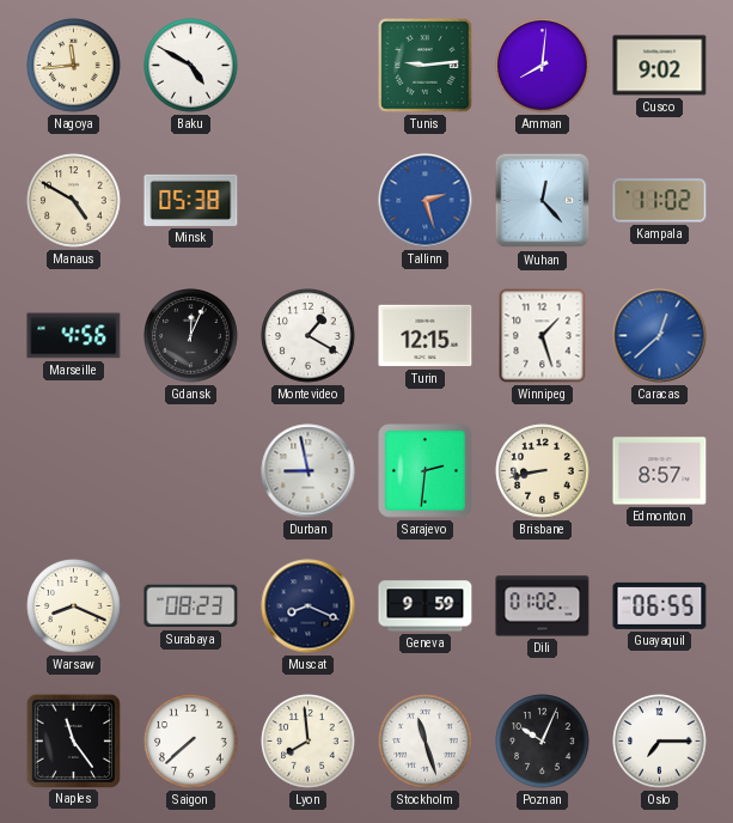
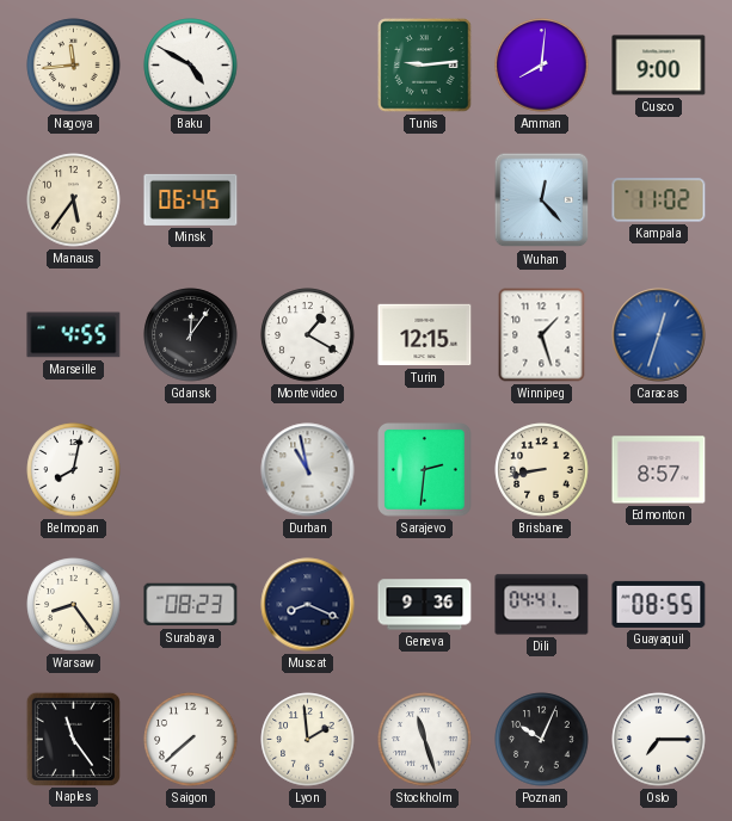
Cusco: 9:02 -> 9:00
Manaus: 4:50 -> 5:36
Minsk: 05:38 -> 06:45
Tallinn: 2:27 -> none
Marseille: 4:56 -> 4:55
Gdansk: 12:04 -> 12:06
Caracas: 12:38 -> 12:33
Belmopan: none -> 8:02
Durban: 8:58 -> 10:58
Warsaw: 8:19 -> 8:24
Geneva: 9:59 -> 9:36
Dili: 01:02 -> 04:41
Guayaquil: 06:55 -> 08:55
Lyon: 7:59 -> 1:59
